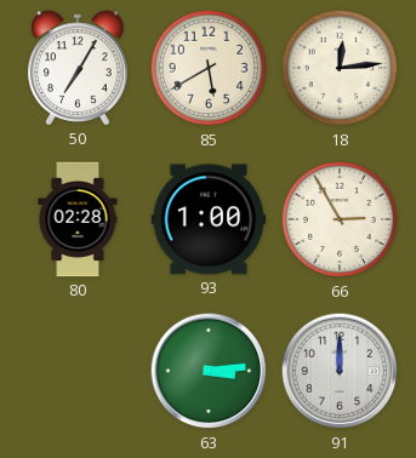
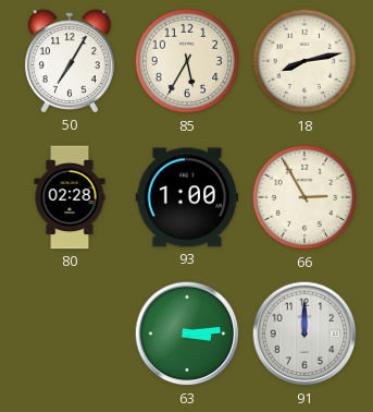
85: 5:40 -> 5:35
18: 12:14 -> 8:13
